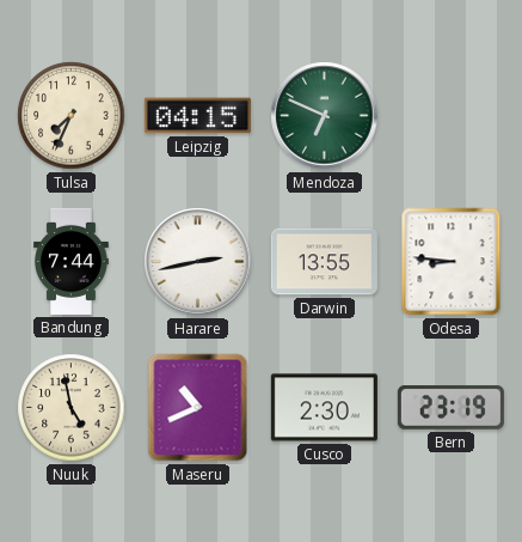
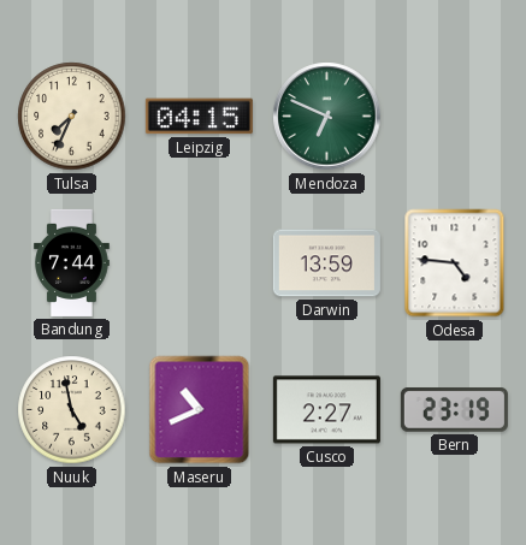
Harare: 2:43 -> none
Darwin: 13:55 -> 13:59
Odesa: 8:46 -> 4:46
Cusco: 2:30 -> 2:27
